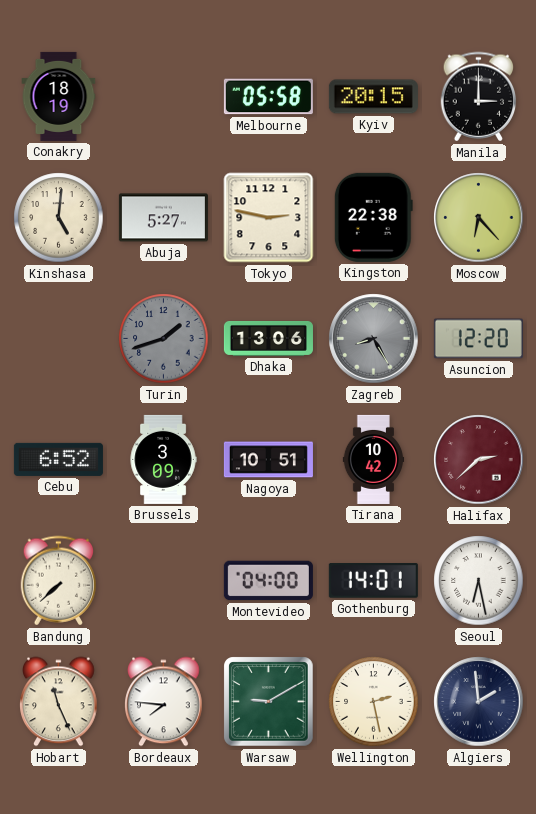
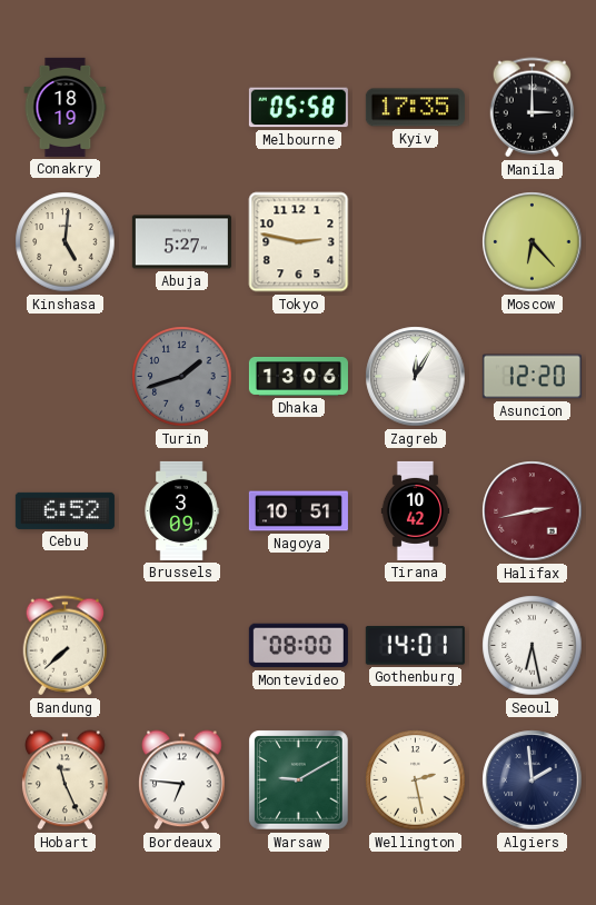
Kyiv: 20:15 -> 17:35
Kingston: 22:38 -> none
Zagreb: 8:25 -> 12:05
Zagreb dial: grey -> white
Halifax: 2:38 -> 2:43
Montevideo: 04:00 -> 08:00
Bordeaux: 7:46 -> 6:46
